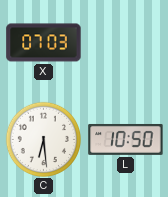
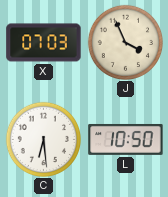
J: none -> 3:56
